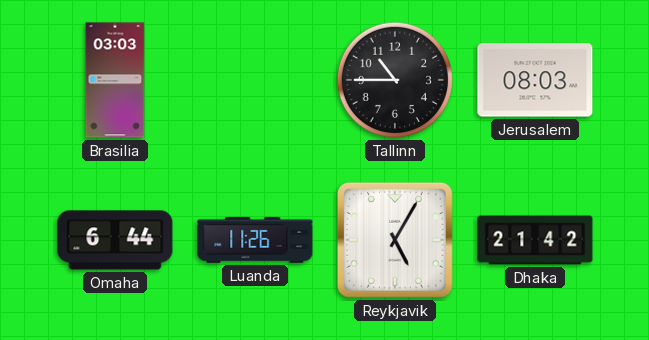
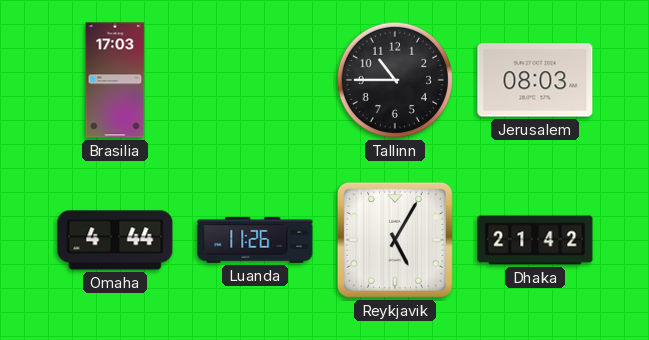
Brasilia: 03:03 -> 17:03
Omaha: 6:44 -> 4:44
